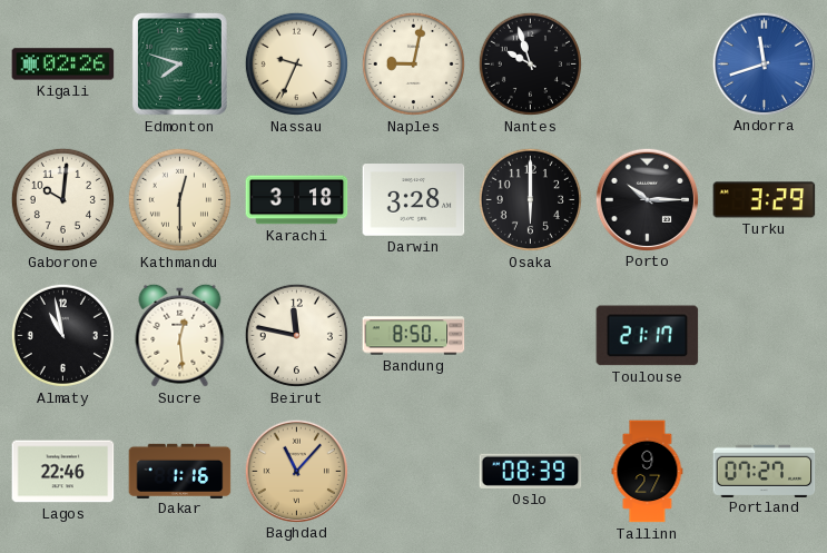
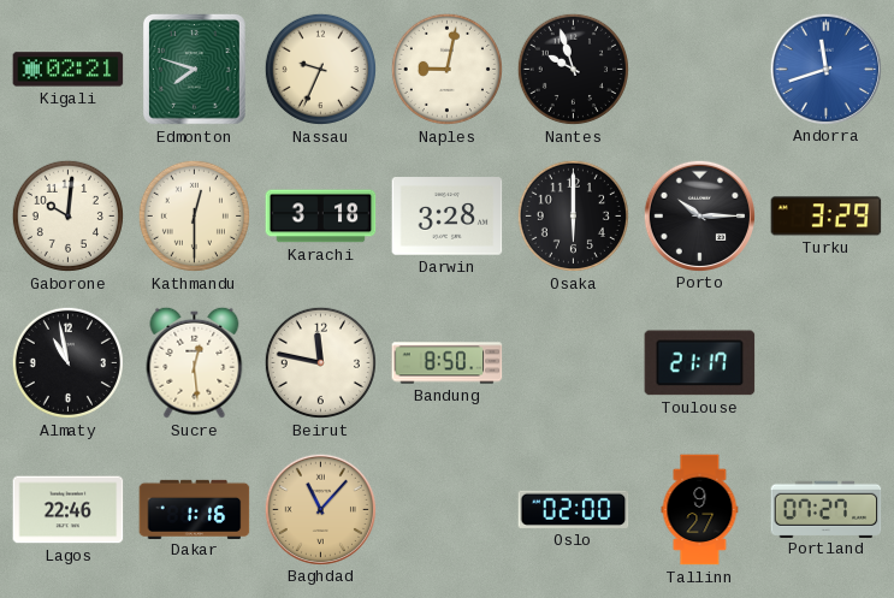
Kigali: 02:26 -> 02:21
Oslo: 08:39 -> 02:00
